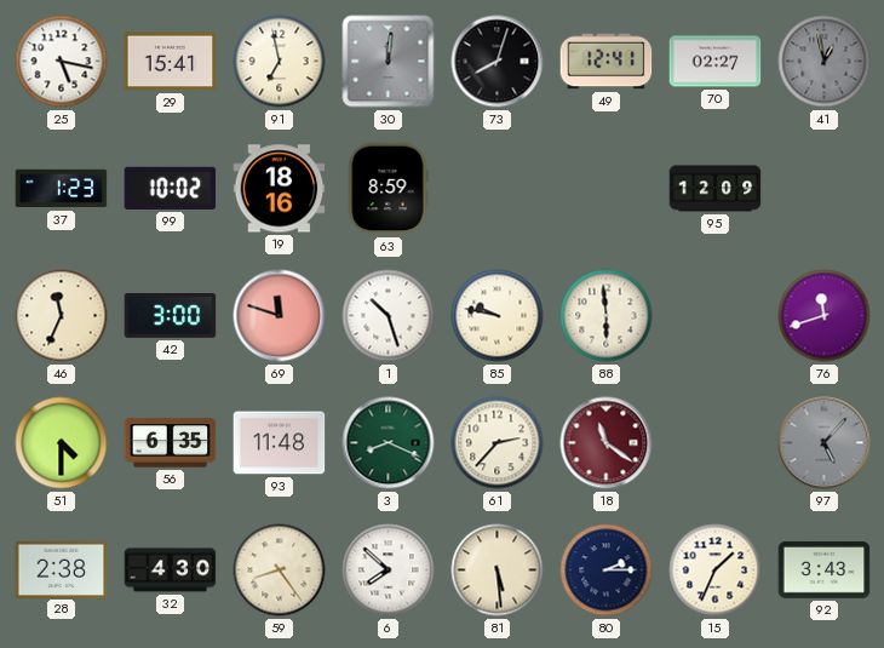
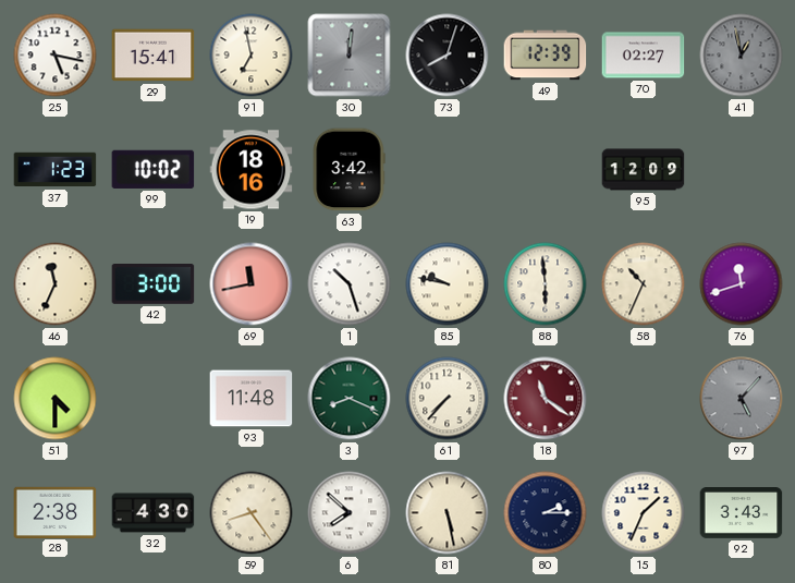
49: 12:41 -> 12:39
63: 8:59 -> 3:42
69: 11:48 -> 11:43
58: none -> 10:34
56: 6:35 -> none
61: 2:37 -> 7:37
81: 5:29 -> 5:28
